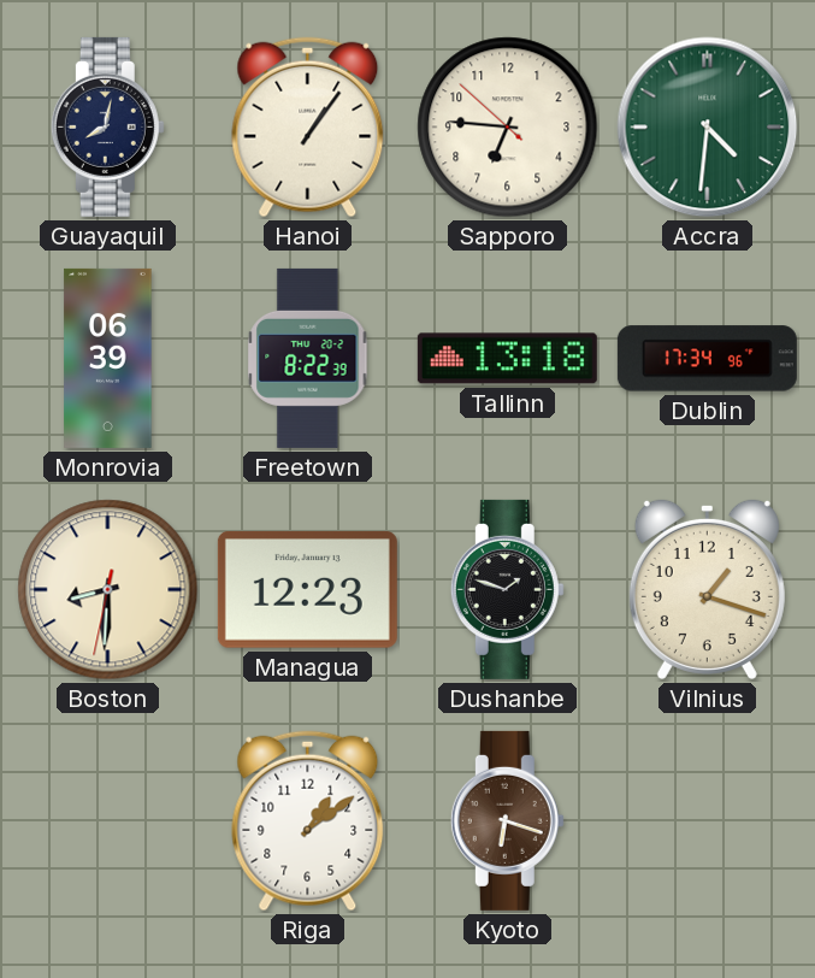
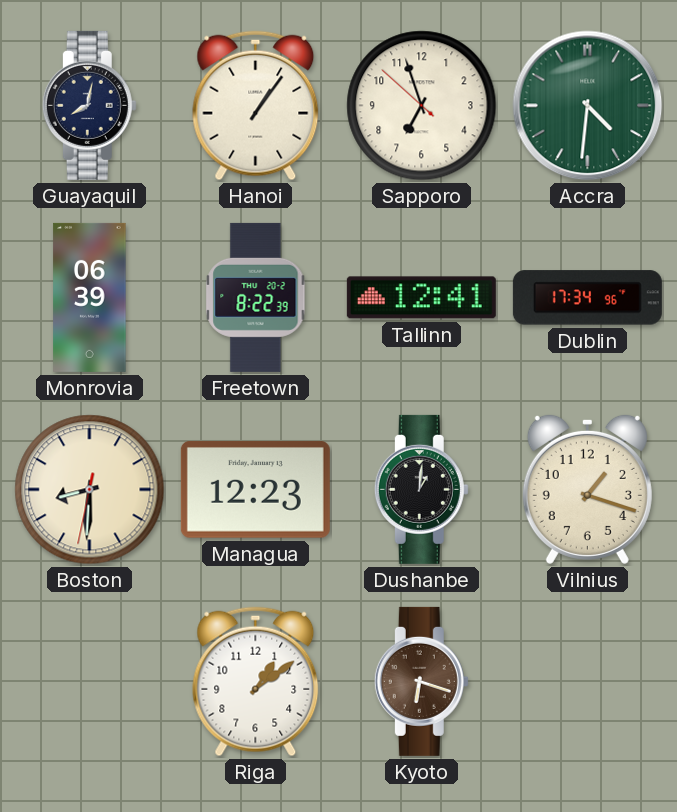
Sapporo: 6:45 -> 6:56
Tallinn: 13:18 -> 12:41
Dushanbe: 1:48 -> 1:01
